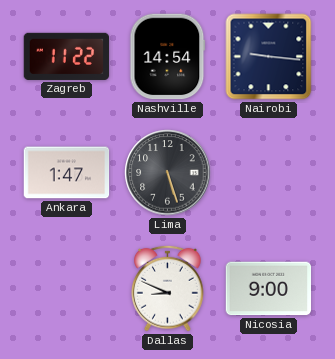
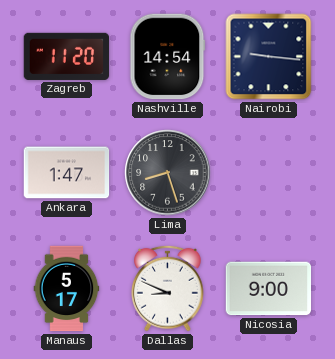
Zagreb: 11:22 -> 11:20
Lima: 5:27 -> 8:27
Manaus: none -> 5:17
